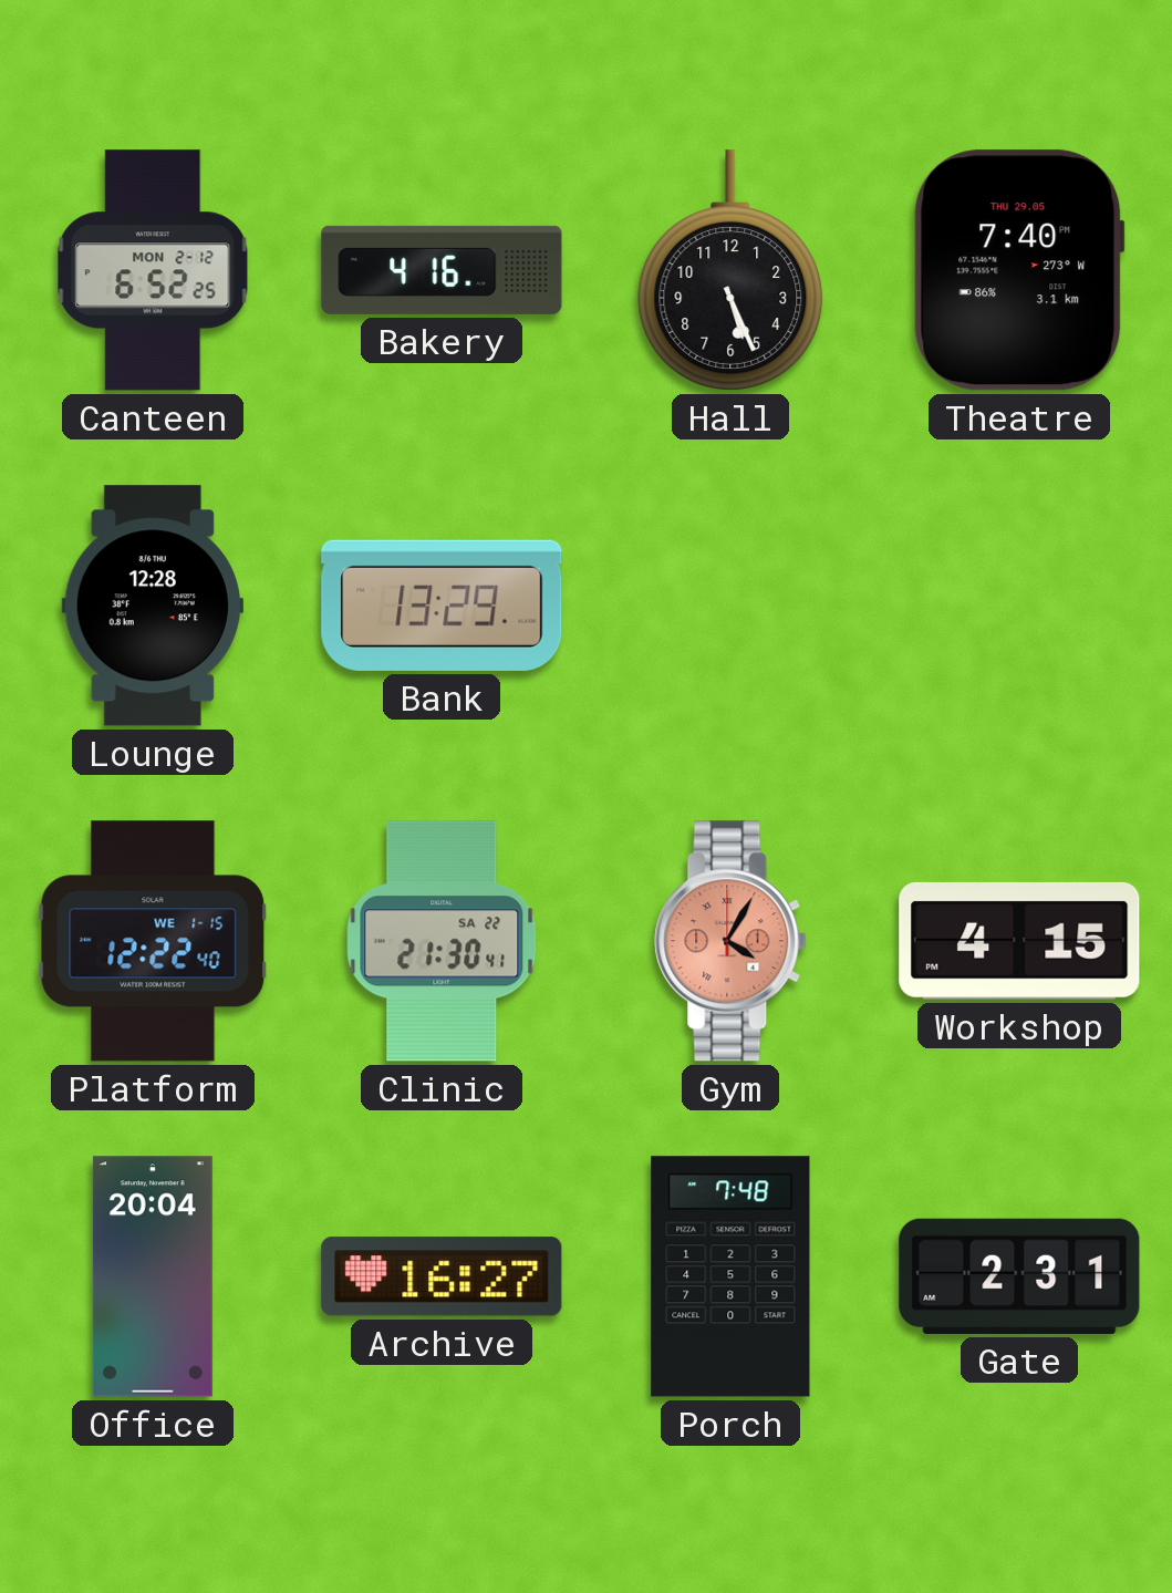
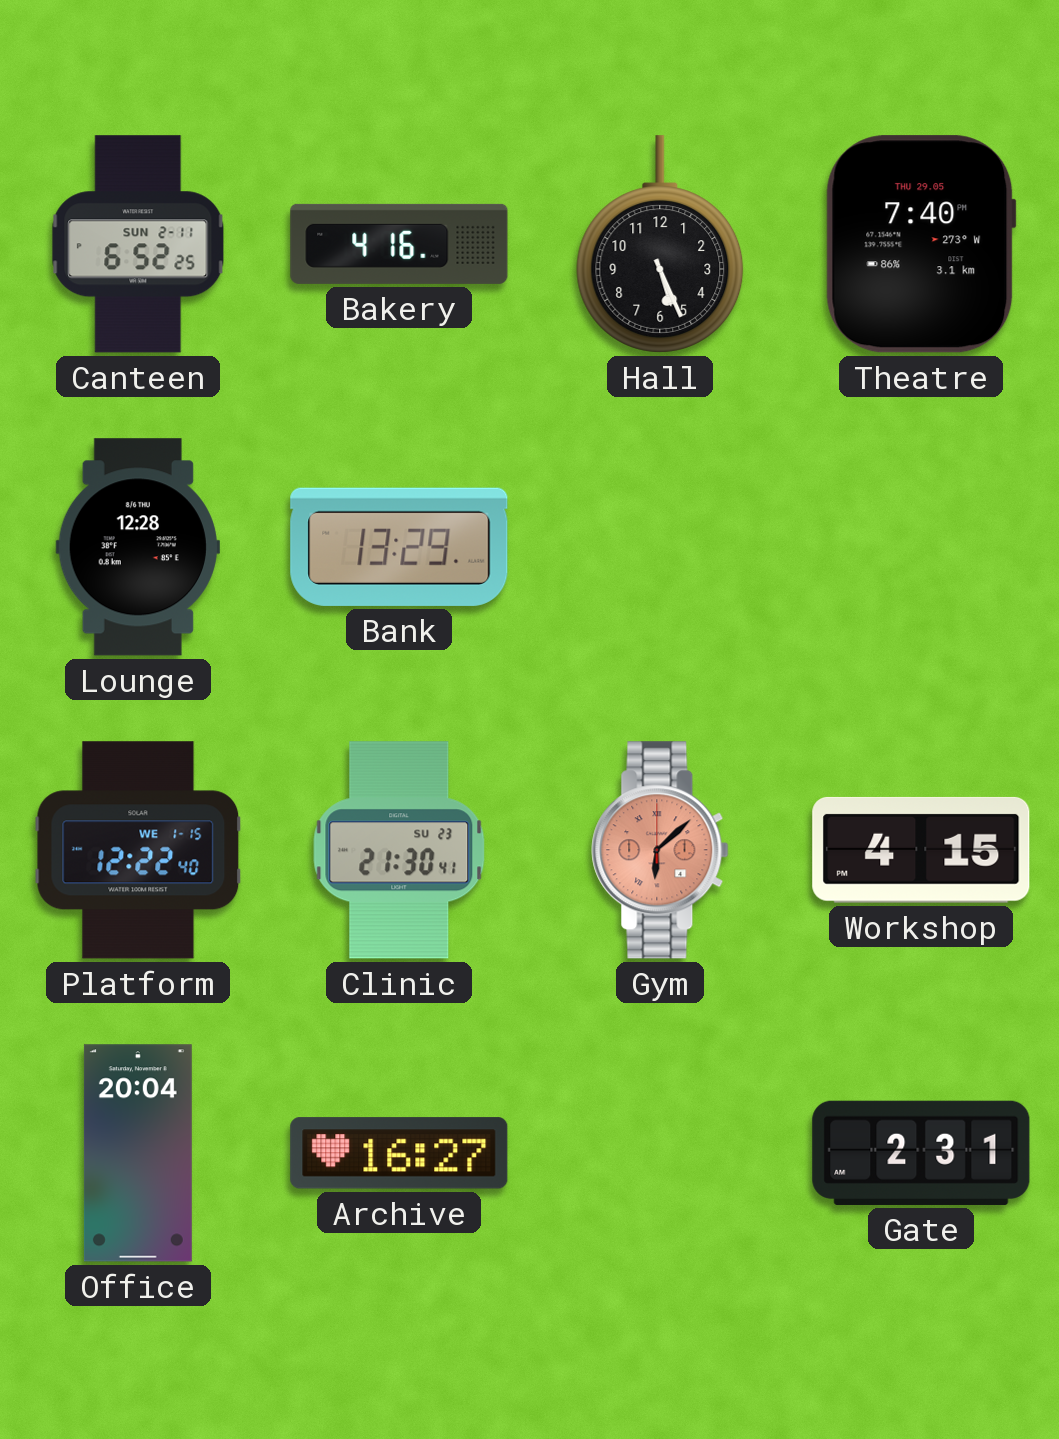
Canteen date: MON 2-12 -> SUN 2-11
Clinic date: SA 22 -> SU 23
Gym: 4:05 -> 6:08
Porch: 7:48 -> none
